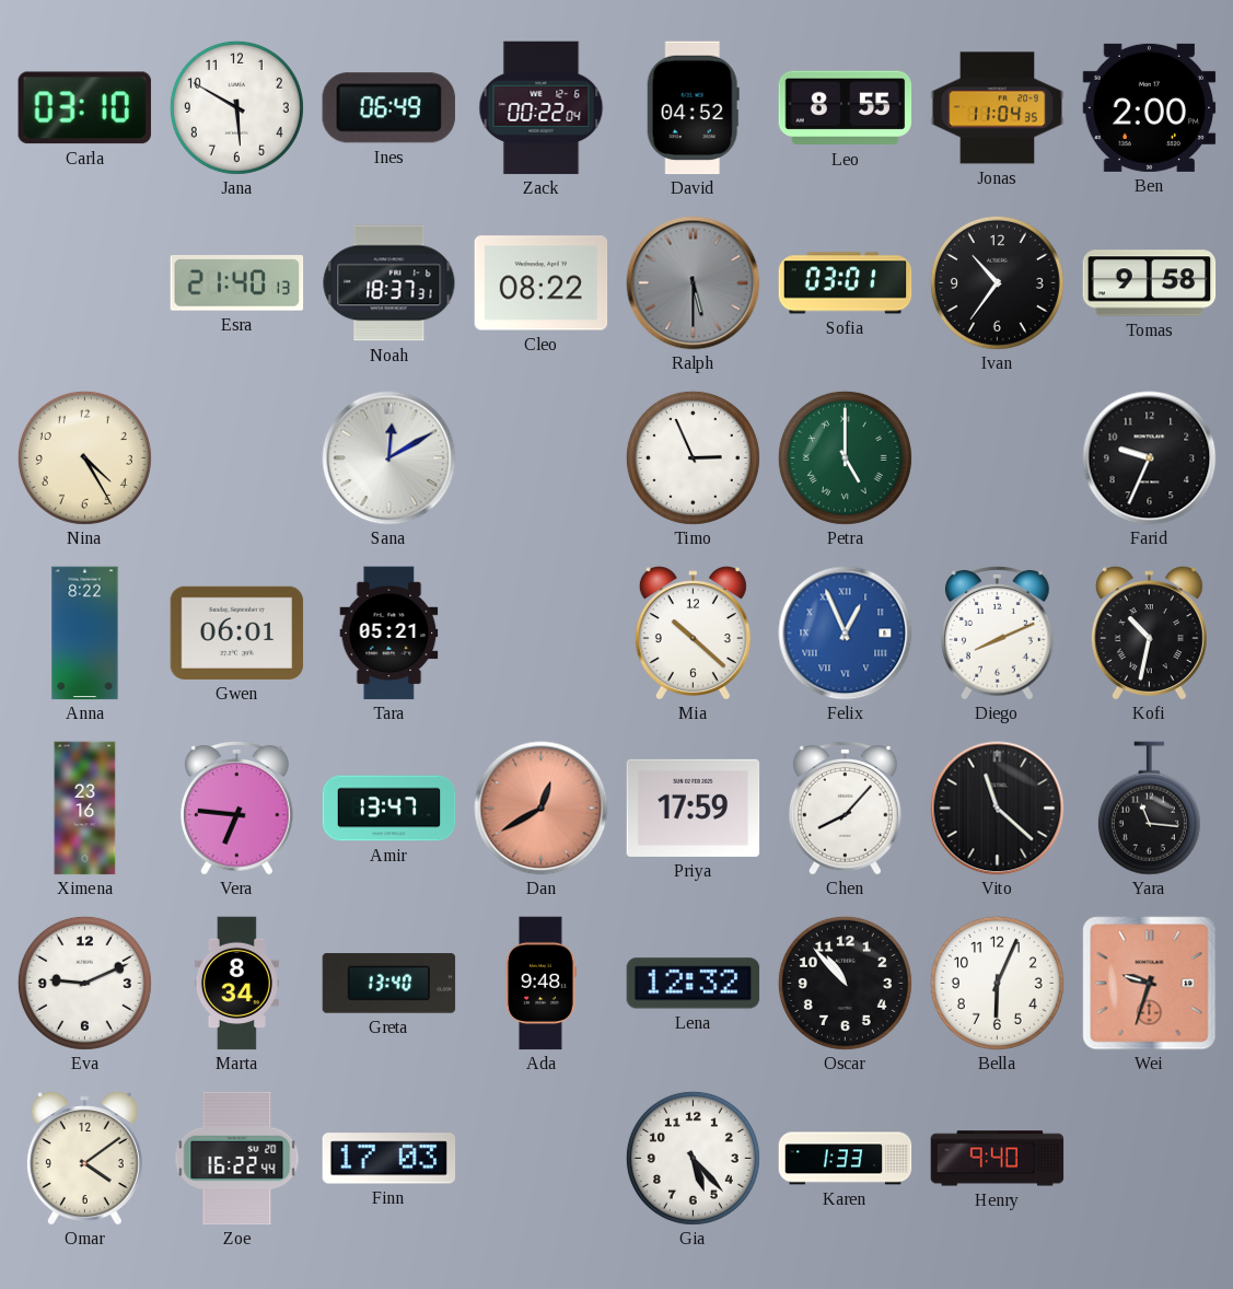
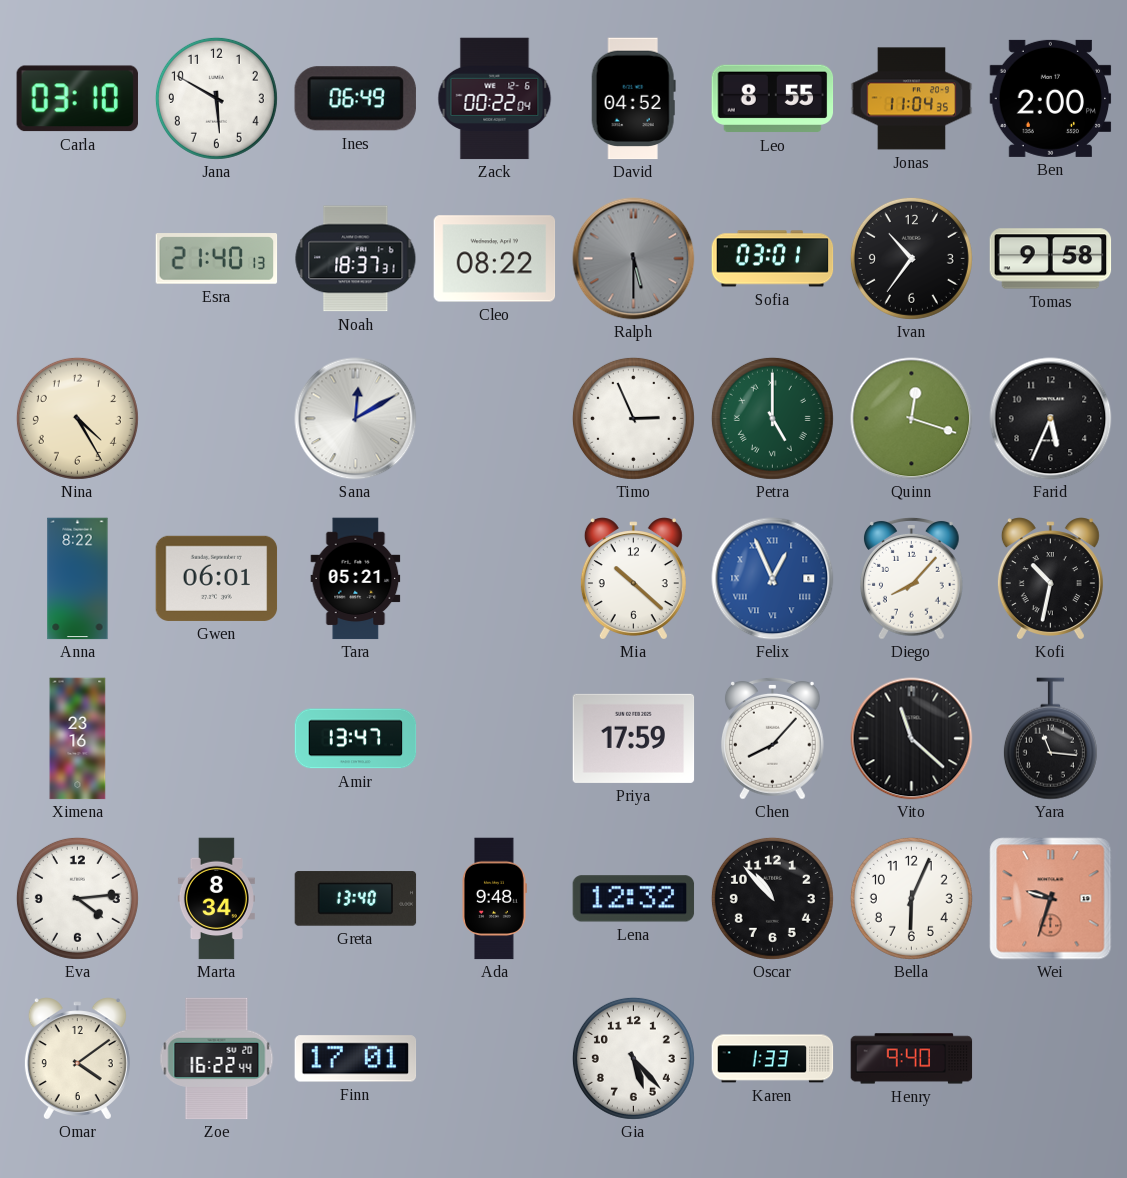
Quinn: none -> 12:18
Farid: 9:34 -> 5:34
Diego: 8:11 -> 8:07
Vera: 6:46 -> none
Dan: 12:40 -> none
Eva: 9:11 -> 4:14
Finn: 17:03 -> 17:01
